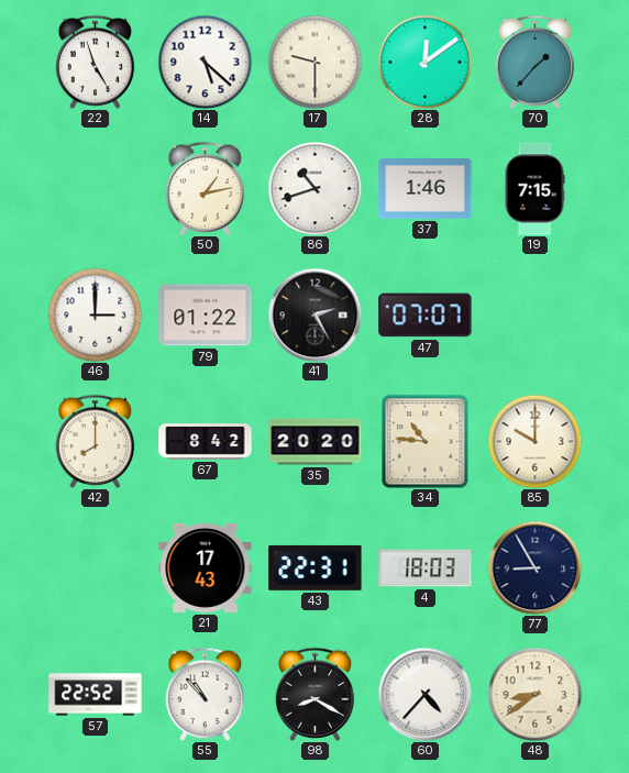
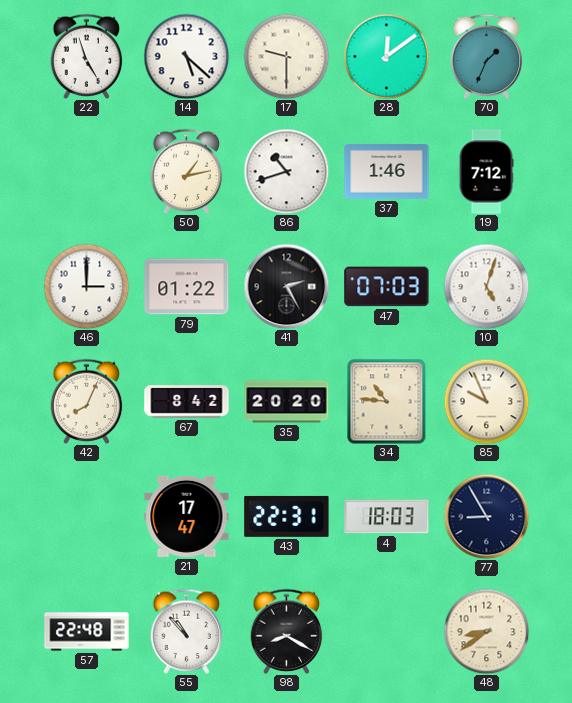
70: 1:37 -> 1:34
19: 7:15 -> 7:12
47: 07:07 -> 07:03
10: none -> 5:03
42: 8:00 -> 8:04
85: 10:00 -> 9:56
21: 17:43 -> 17:47
57: 22:52 -> 22:48
60: 4:37 -> none
